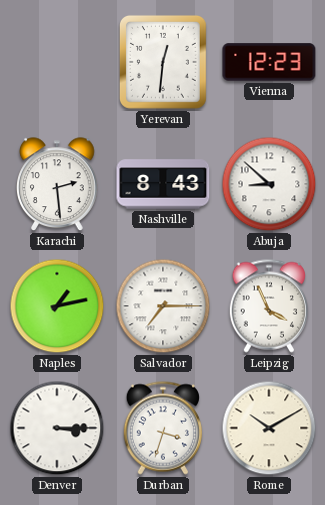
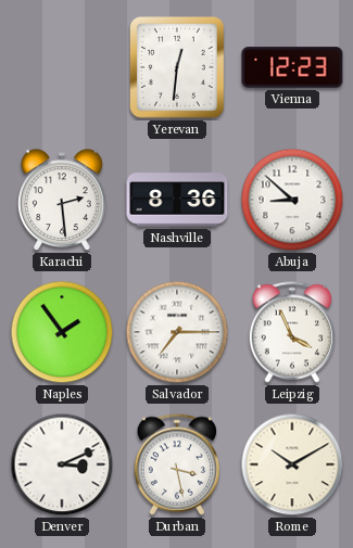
Nashville: 8:43 -> 8:36
Naples: 1:13 -> 1:54
Denver: 3:15 -> 3:11
Durban: 3:33 -> 3:28
